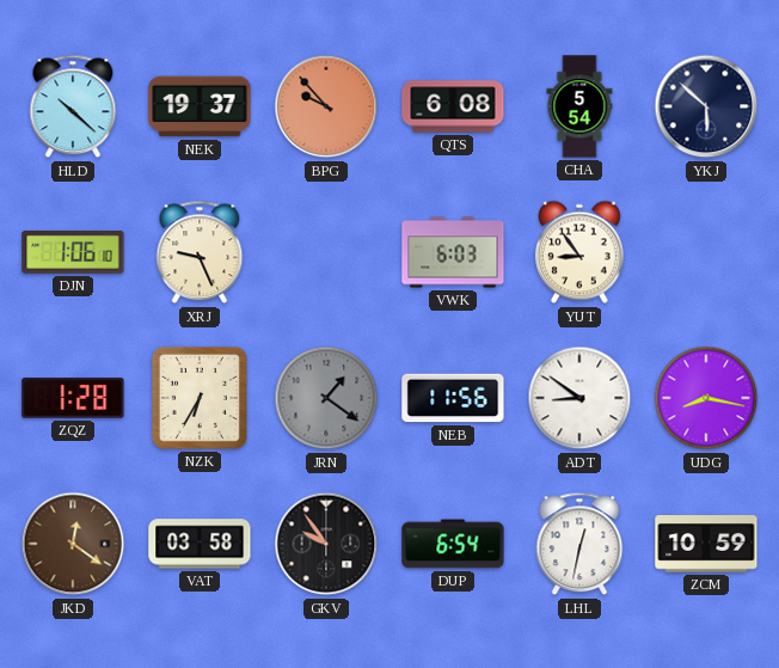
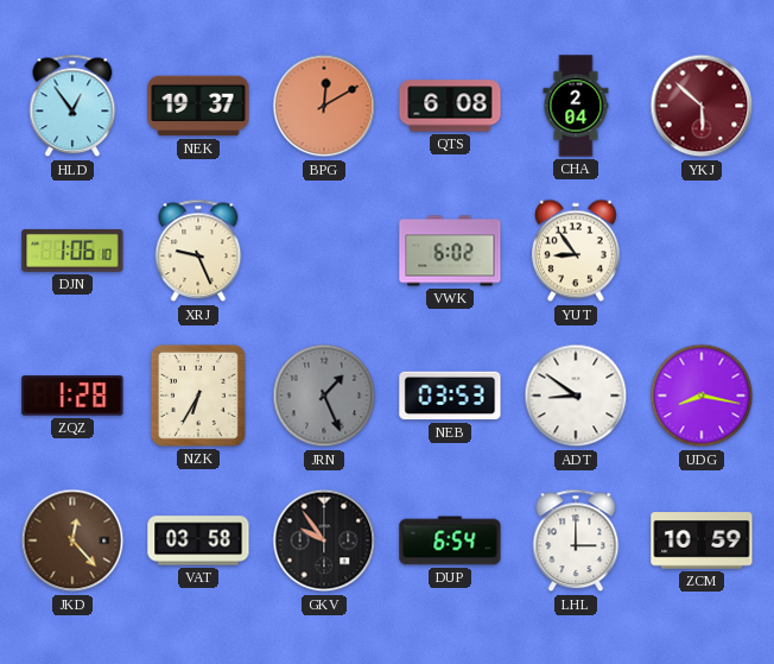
HLD: 10:22 -> 12:54
BPG: 9:53 -> 12:10
CHA: 5:54 -> 2:04
YKJ dial: navy -> burgundy
VWK: 6:03 -> 6:02
JRN: 1:21 -> 1:26
NEB: 11:56 -> 03:53
JKD: 12:21 -> 12:23
LHL: 12:32 -> 3:00
